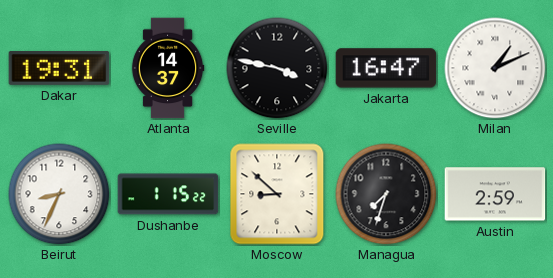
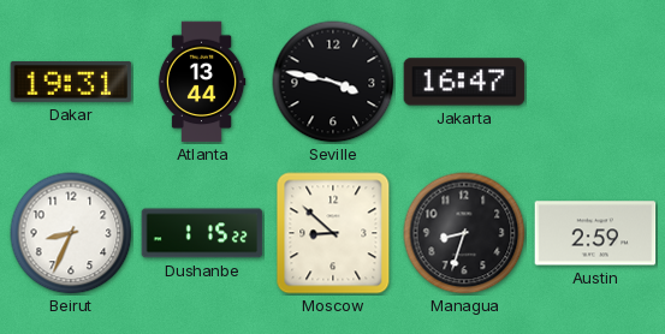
Atlanta: 14:37 -> 13:44
Milan: 1:11 -> none
Managua: 7:33 -> 8:33
